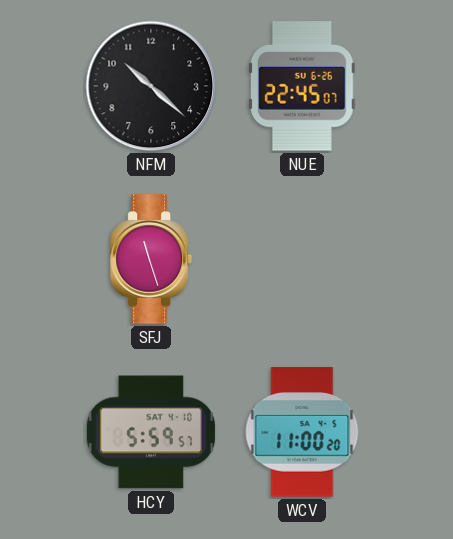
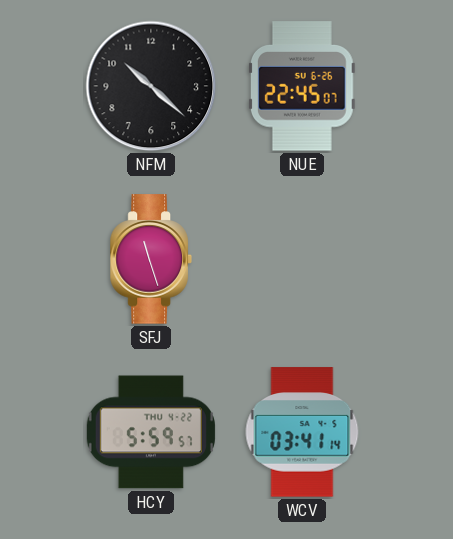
HCY date: SAT 4-10 -> THU 4-22
WCV: 11:00 -> 03:41
